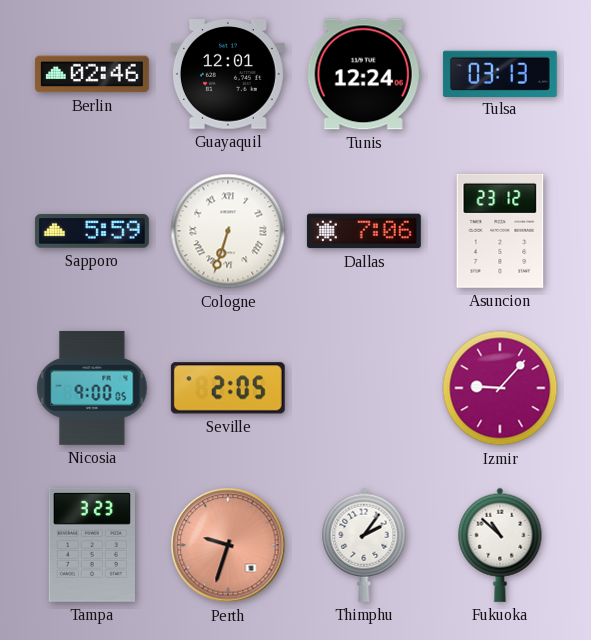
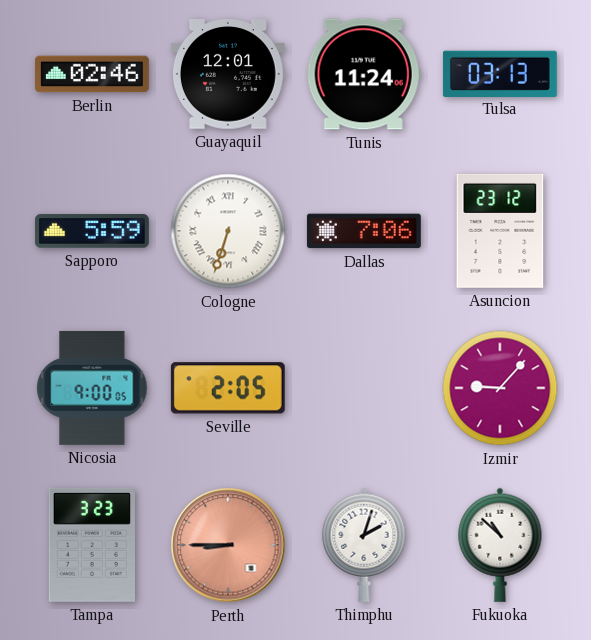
Tunis: 12:24 -> 11:24
Perth: 9:33 -> 8:45
Thimphu: 2:06 -> 2:03
